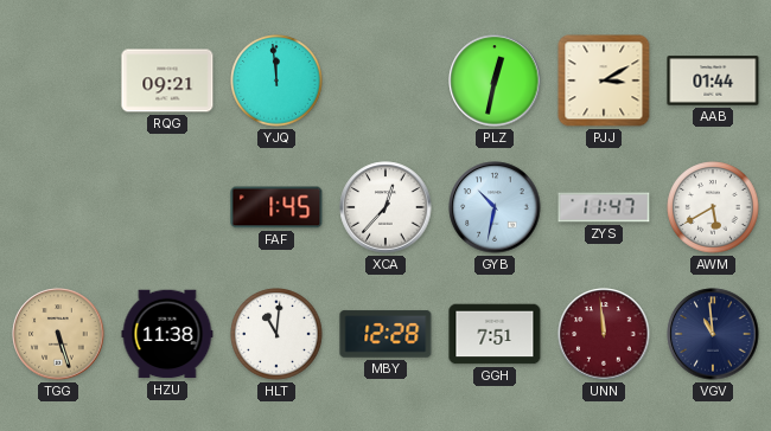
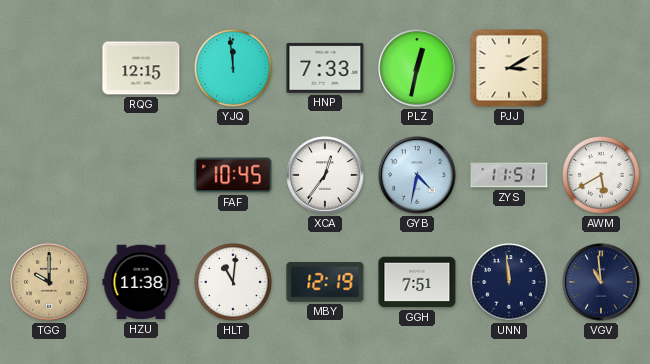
RQG: 09:21 -> 12:15
HNP: none -> 7:33
AAB: 01:44 -> none
FAF: 1:45 -> 10:45
XCA: 12:37 -> 12:36
GYB: 10:32 -> 4:32
ZYS: 11:47 -> 11:51
TGG: 5:27 -> 10:00
MBY: 12:28 -> 12:19
UNN dial: burgundy -> navy
